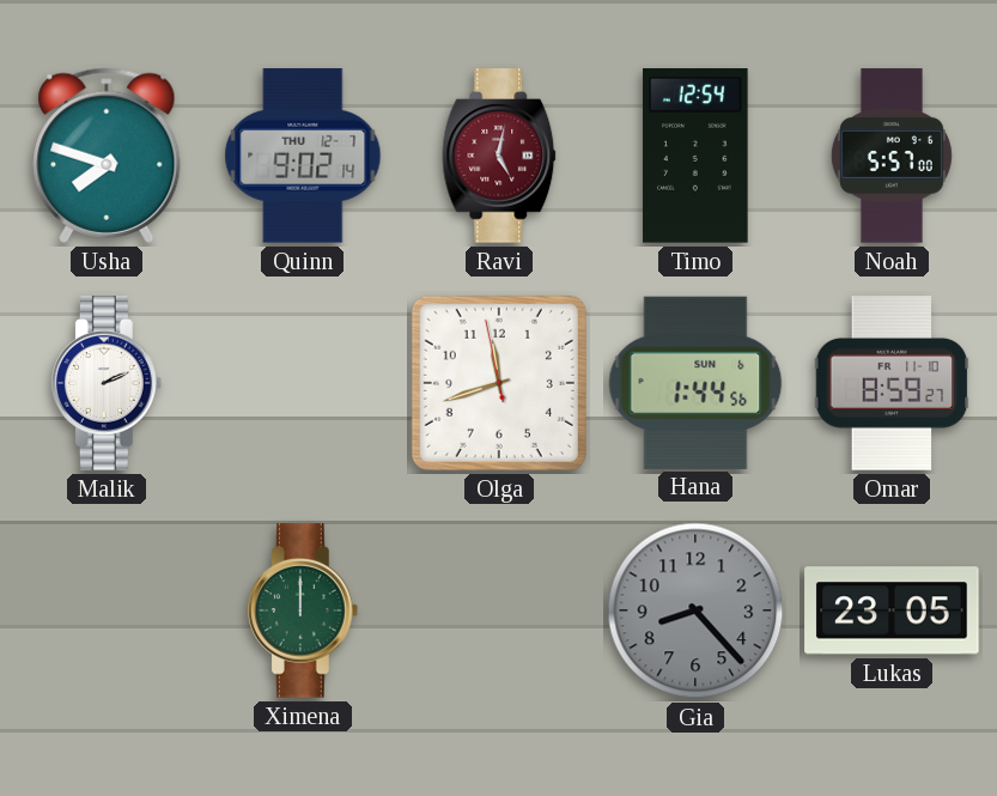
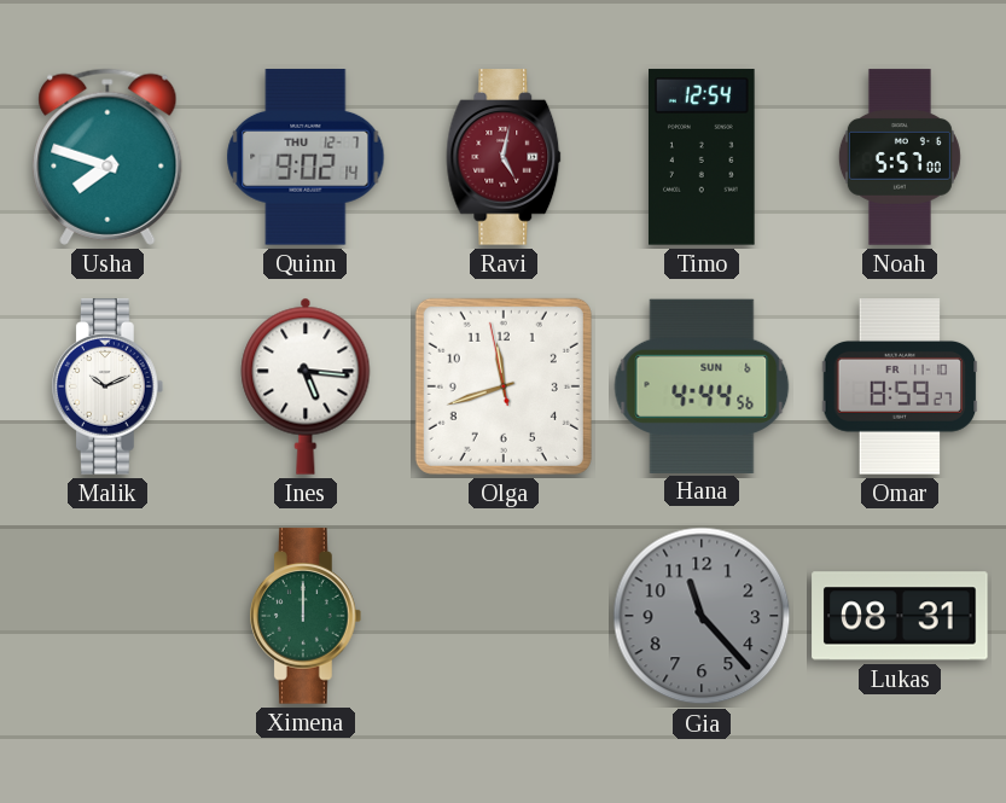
Malik: 2:11 -> 10:11
Ines: none -> 5:16
Hana: 1:44 -> 4:44
Gia: 8:23 -> 11:23
Lukas: 23:05 -> 08:31
